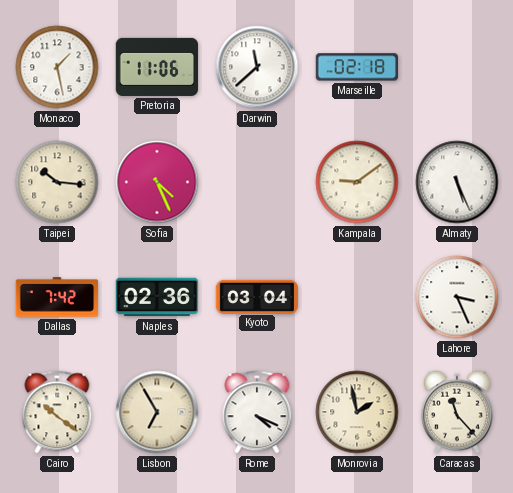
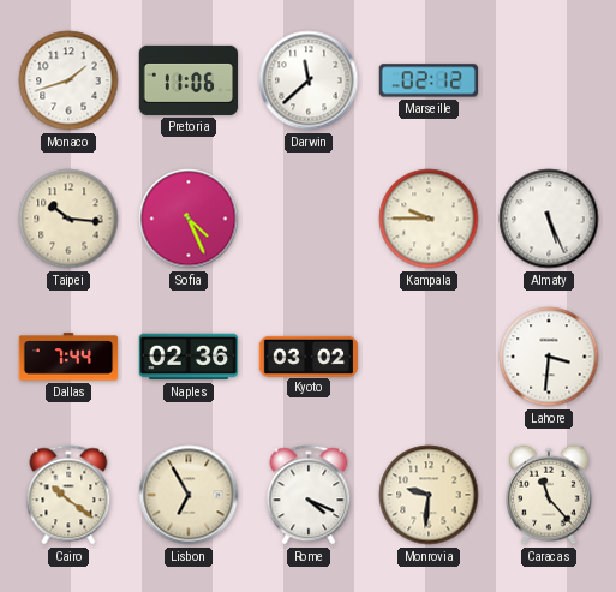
Monaco: 1:28 -> 1:42
Marseille: 02:18 -> 02:12
Kampala: 9:09 -> 9:45
Dallas: 7:42 -> 7:44
Kyoto: 03:04 -> 03:02
Lahore: 3:26 -> 3:31
Monrovia: 1:58 -> 9:31
